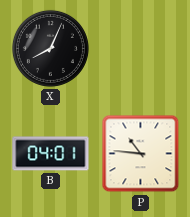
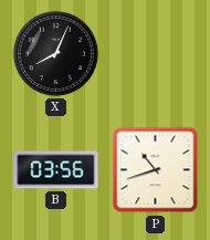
B: 04:01 -> 03:56
P: 10:46 -> 10:42
